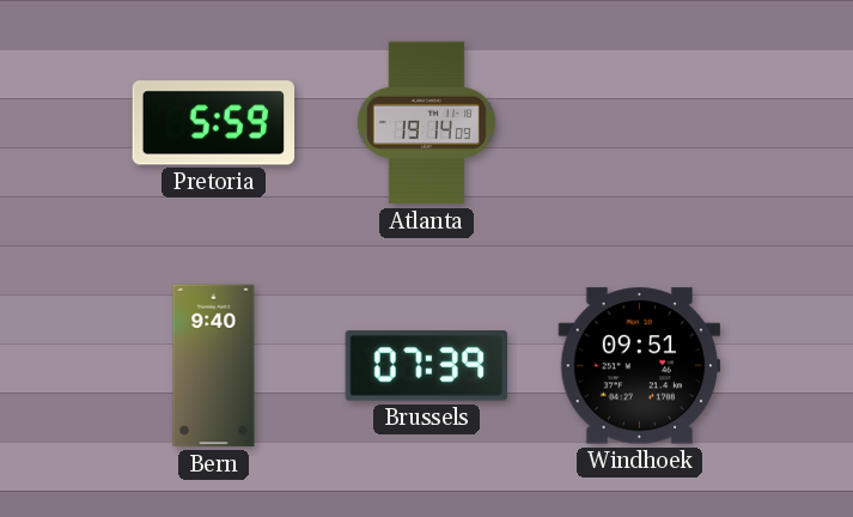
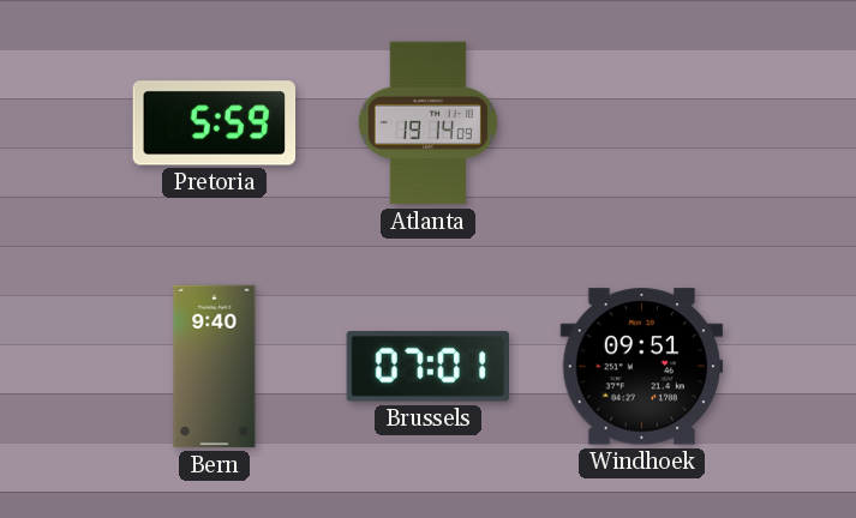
Brussels: 07:39 -> 07:01
